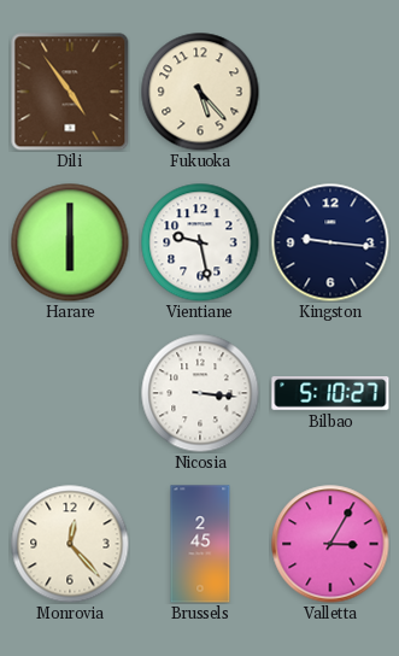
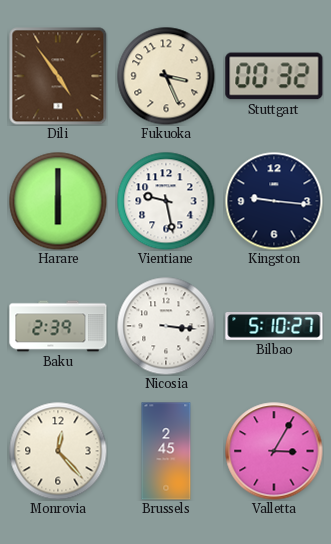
Fukuoka: 5:23 -> 3:26
Stuttgart: none -> 00:32
Baku: none -> 2:39
